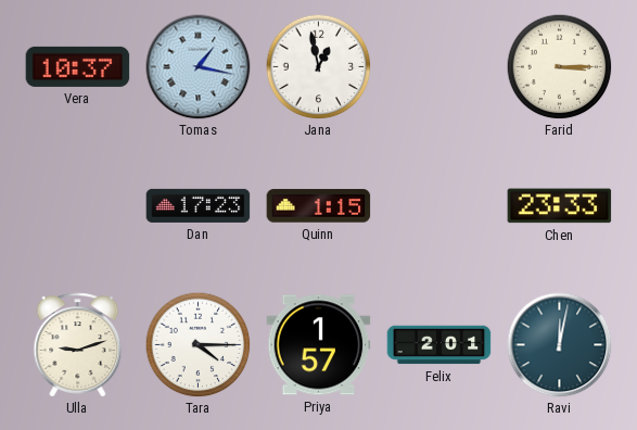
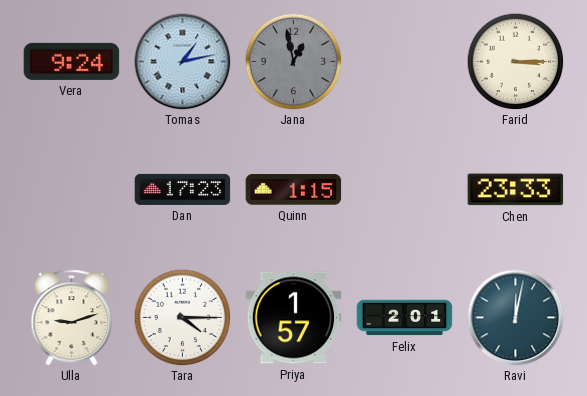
Vera: 10:37 -> 9:24
Tomas: 1:17 -> 1:13
Jana dial: white -> grey
